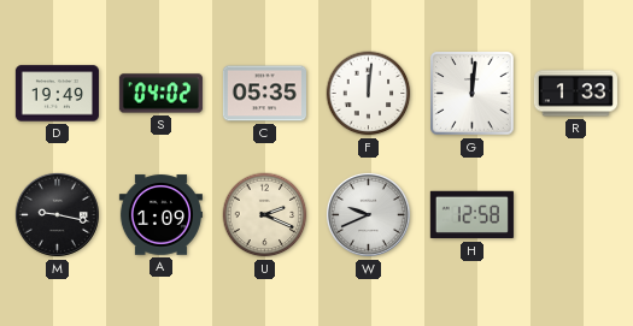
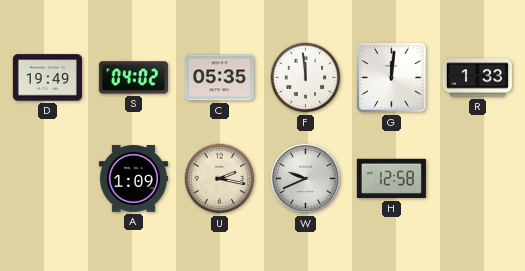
F: 12:01 -> 11:59
M: 9:17 -> none
U: 2:19 -> 2:17
